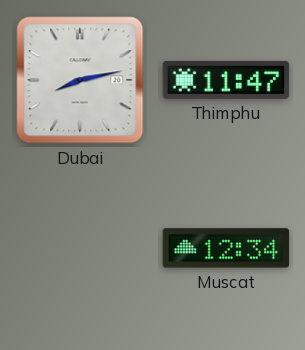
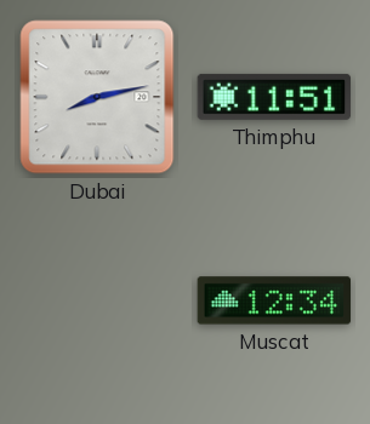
Thimphu: 11:47 -> 11:51
